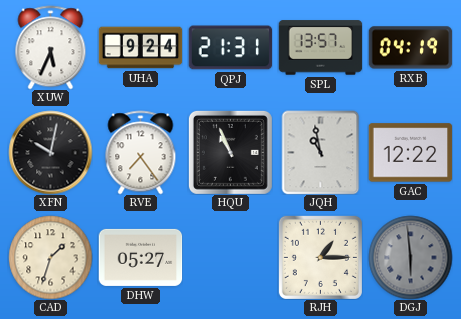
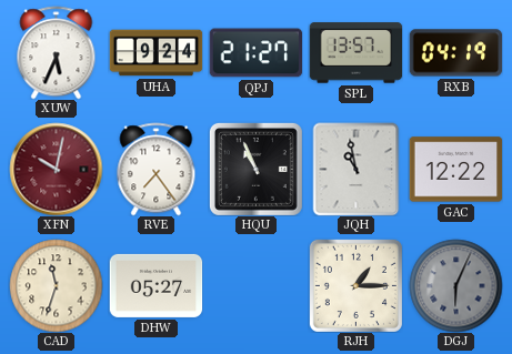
QPJ: 21:31 -> 21:27
XFN dial: black -> burgundy
CAD: 1:33 -> 11:33
DGJ: 5:59 -> 6:04
